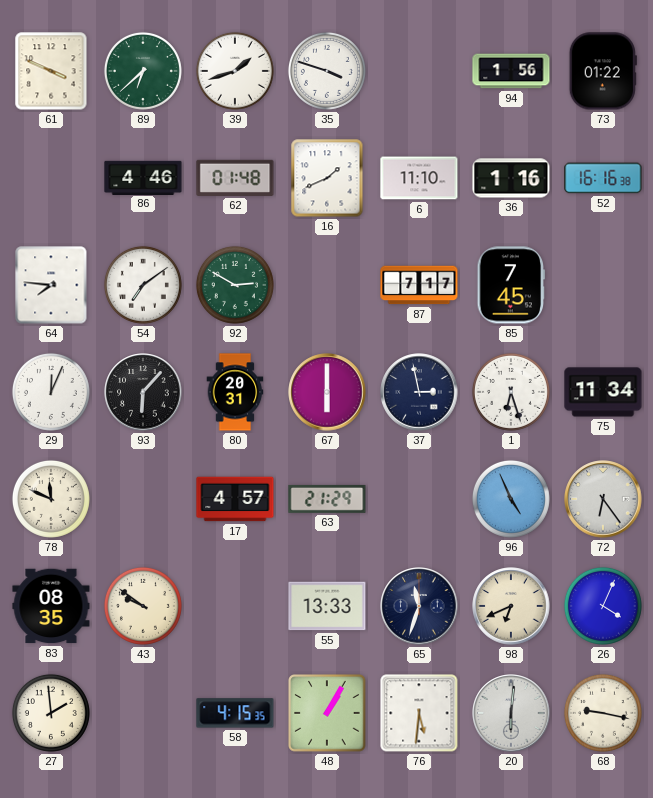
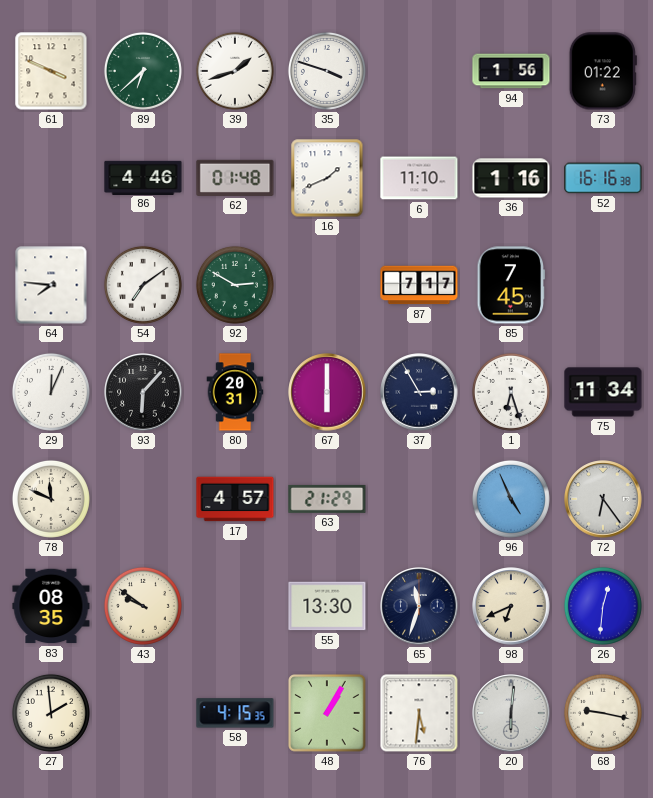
37: 2:58 -> 2:55
55: 13:33 -> 13:30
26: 4:04 -> 12:31
